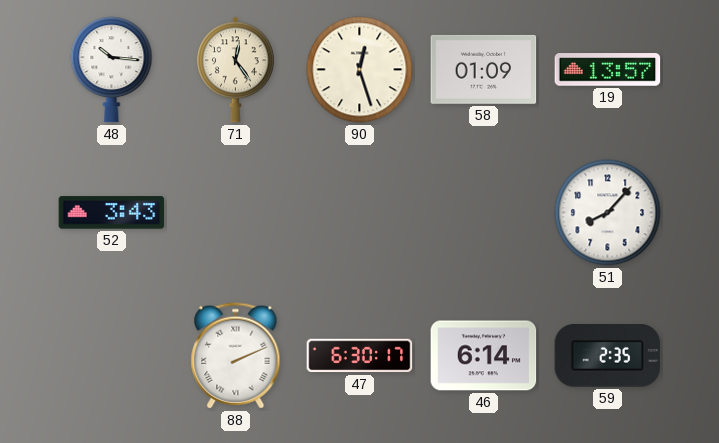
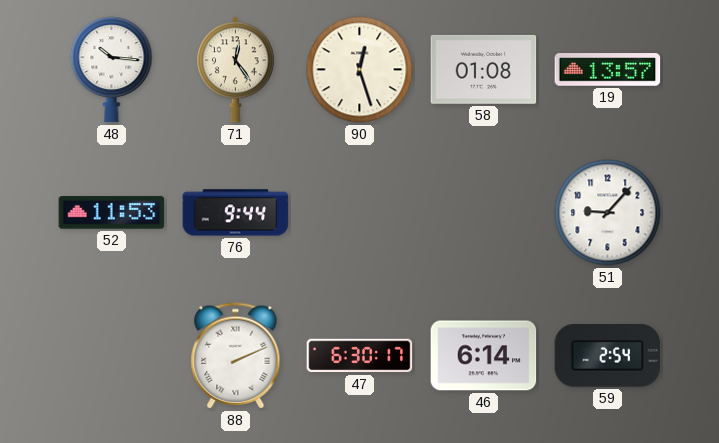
58: 01:09 -> 01:08
52: 3:43 -> 11:53
76: none -> 9:44
51: 8:07 -> 9:07
59: 2:35 -> 2:54
